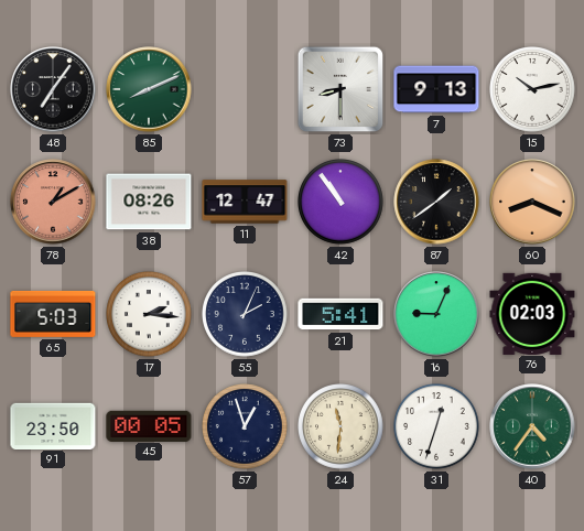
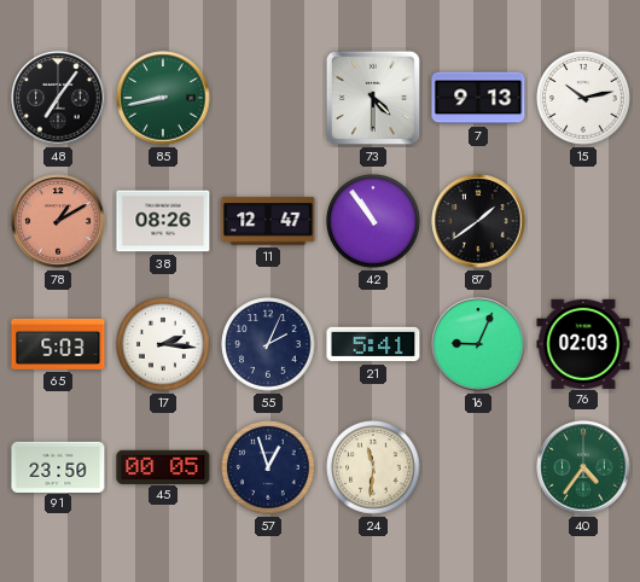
85: 8:11 -> 8:43
73: 8:30 -> 4:30
60: 8:19 -> none
31: 12:33 -> none
